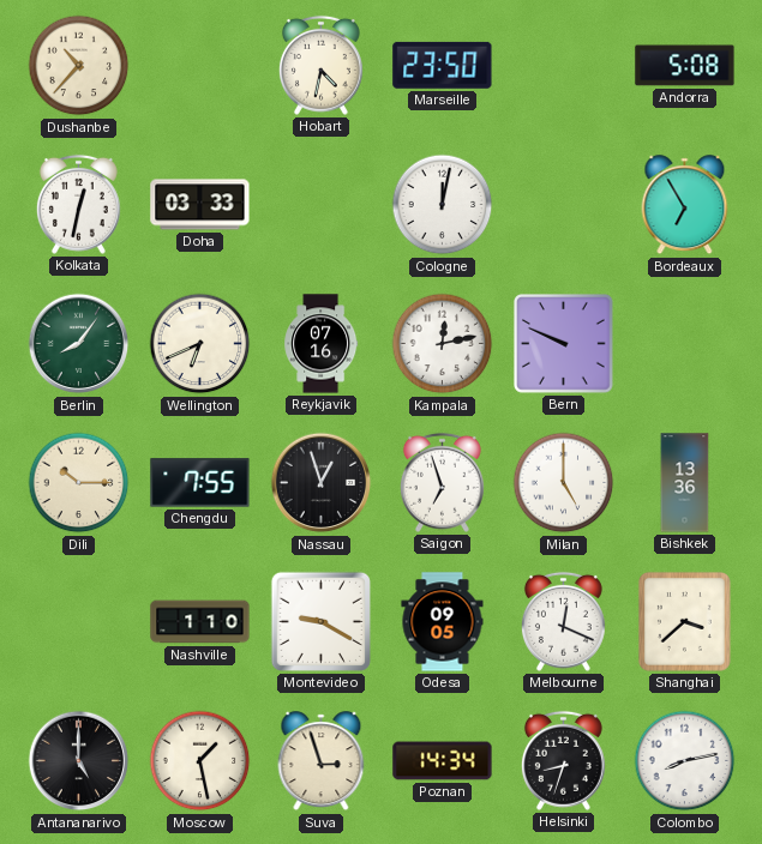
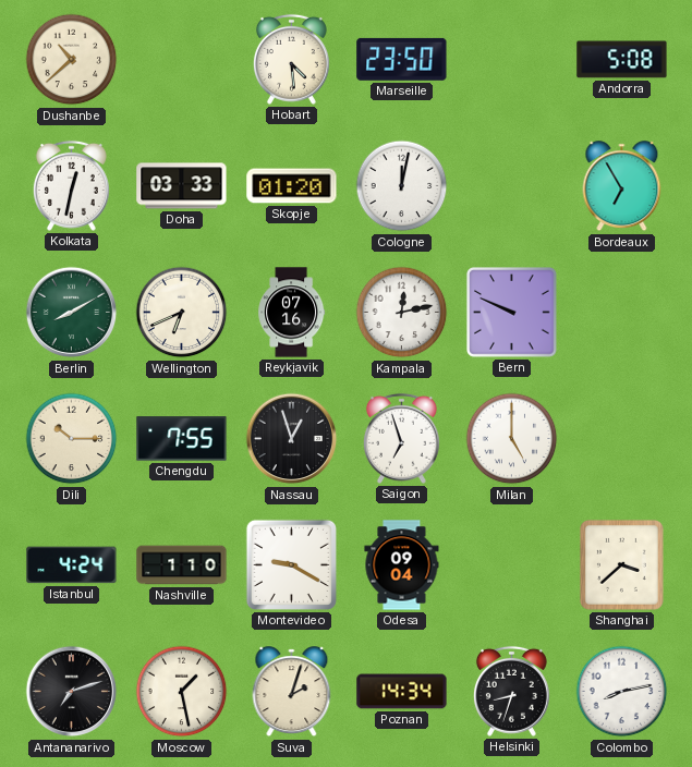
Dushanbe: 10:37 -> 10:38
Hobart: 4:32 -> 4:29
Skopje: none -> 01:20
Berlin: 8:06 -> 8:10
Bishkek: 13:36 -> none
Istanbul: none -> 4:24
Odesa: 09:05 -> 09:04
Melbourne: 12:19 -> none
Antananarivo: 5:00 -> 7:12
Suva: 2:57 -> 2:03
